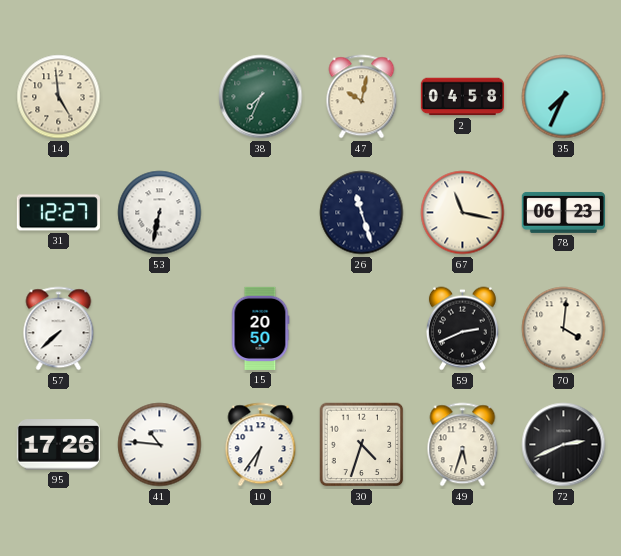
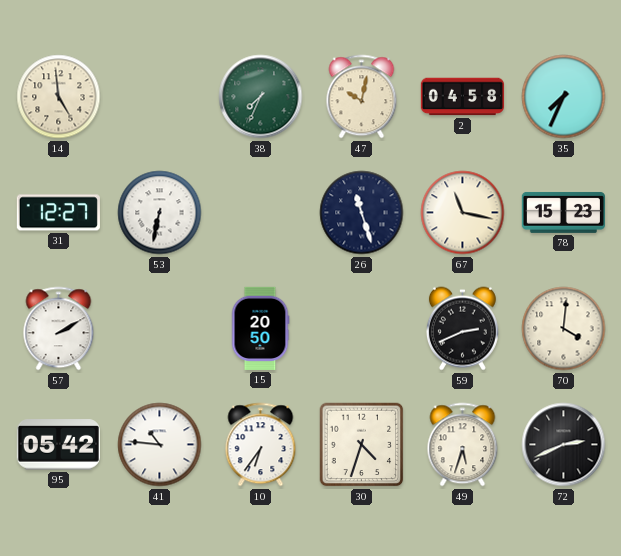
78: 06:23 -> 15:23
57: 7:38 -> 2:10
95: 17:26 -> 05:42
